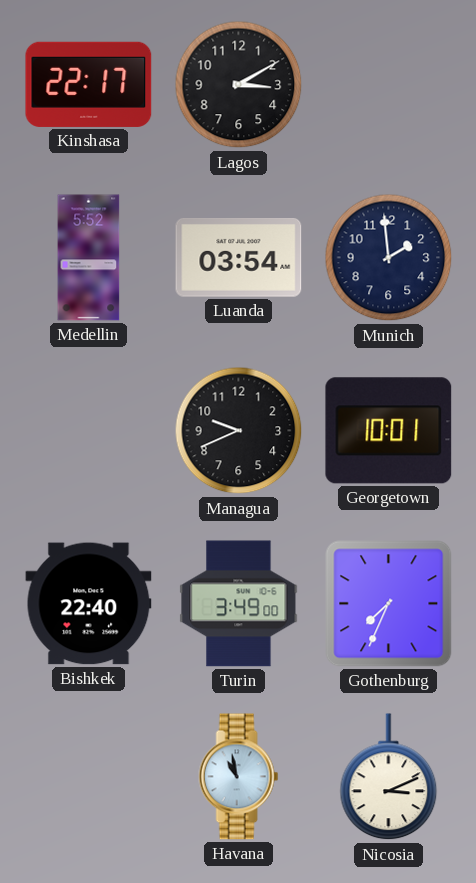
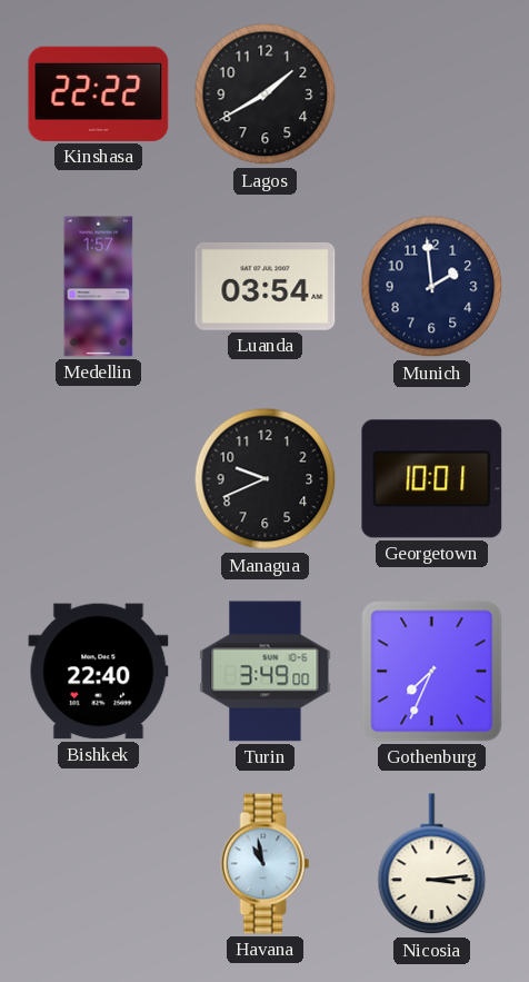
Kinshasa: 22:17 -> 22:22
Lagos: 3:10 -> 1:40
Medellin: 5:52 -> 1:57
Nicosia: 3:11 -> 3:14
